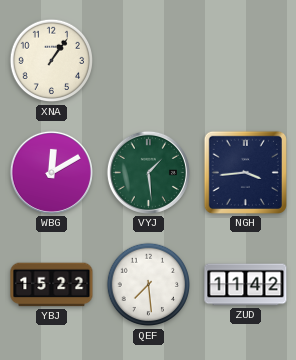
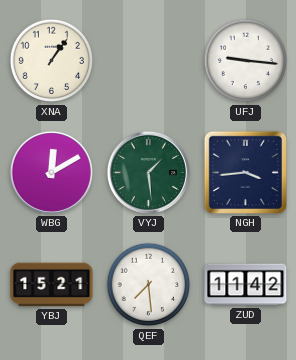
UFJ: none -> 9:16
YBJ: 15:22 -> 15:21
